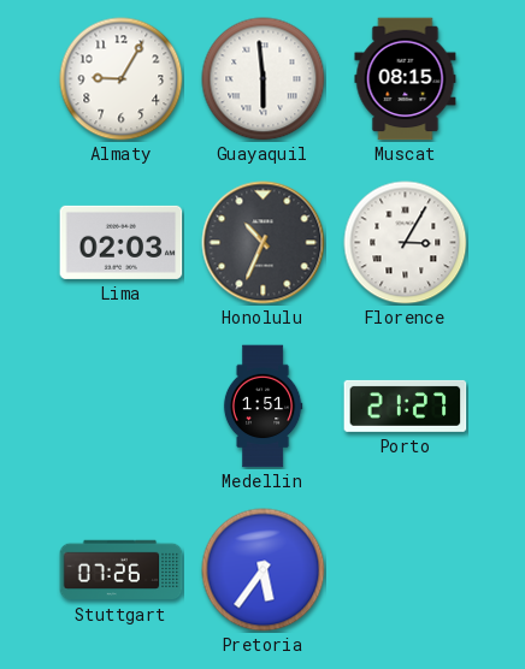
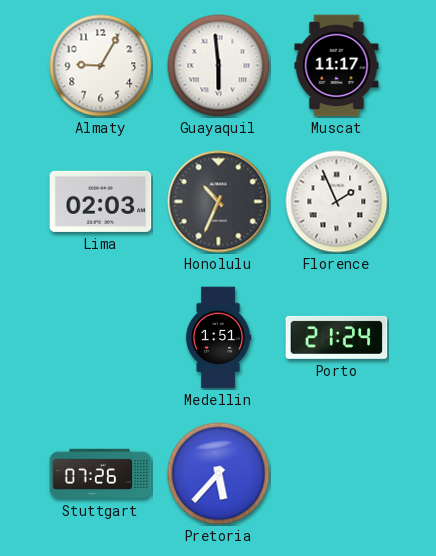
Muscat: 08:15 -> 11:17
Florence: 3:05 -> 1:56
Porto: 21:27 -> 21:24
Pretoria: 5:36 -> 5:37
